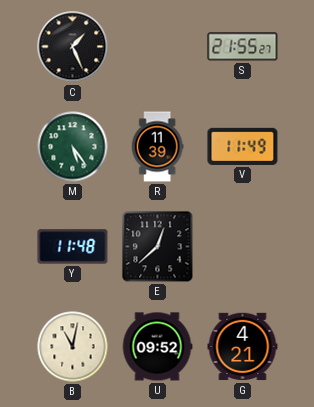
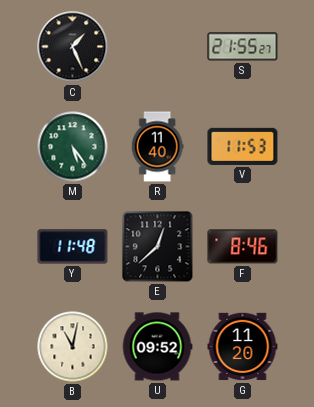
R: 11:39 -> 11:40
V: 11:49 -> 11:53
F: none -> 8:46
G: 4:21 -> 11:20
